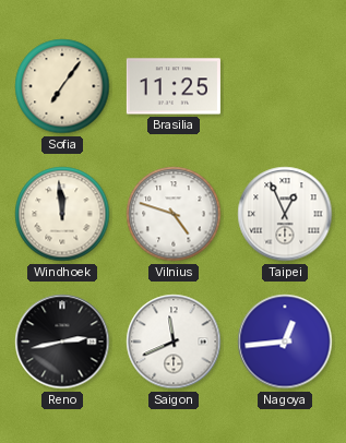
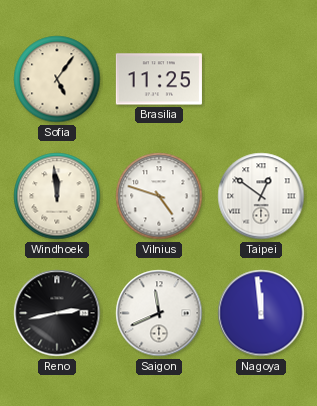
Sofia: 7:06 -> 5:06
Taipei: 12:56 -> 12:51
Nagoya: 12:44 -> 11:59
